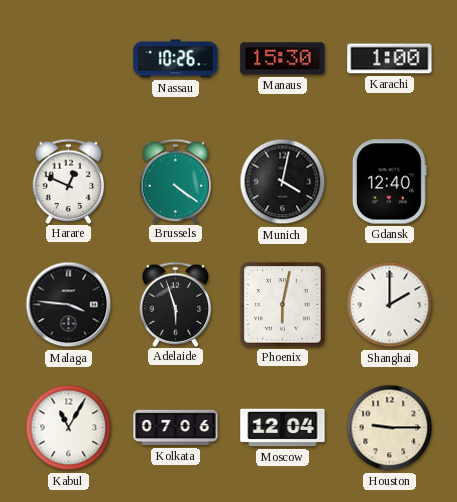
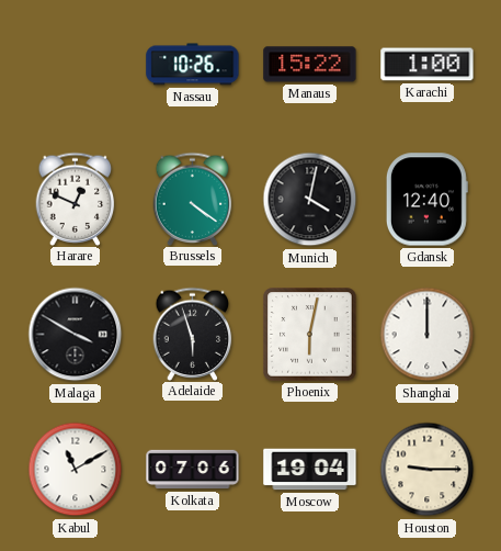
Manaus: 15:30 -> 15:22
Malaga: 3:46 -> 3:50
Shanghai: 2:00 -> 12:00
Kabul: 11:05 -> 11:10
Moscow: 12:04 -> 19:04
